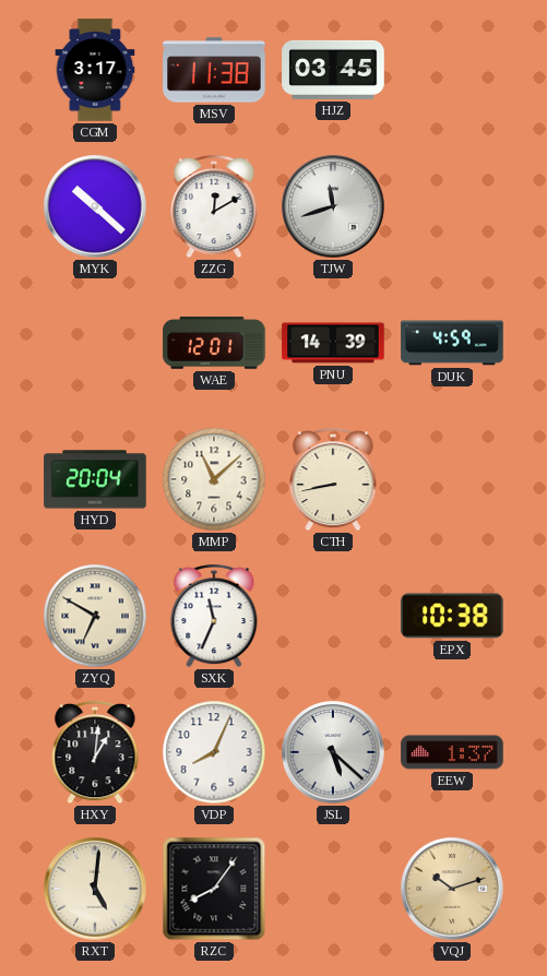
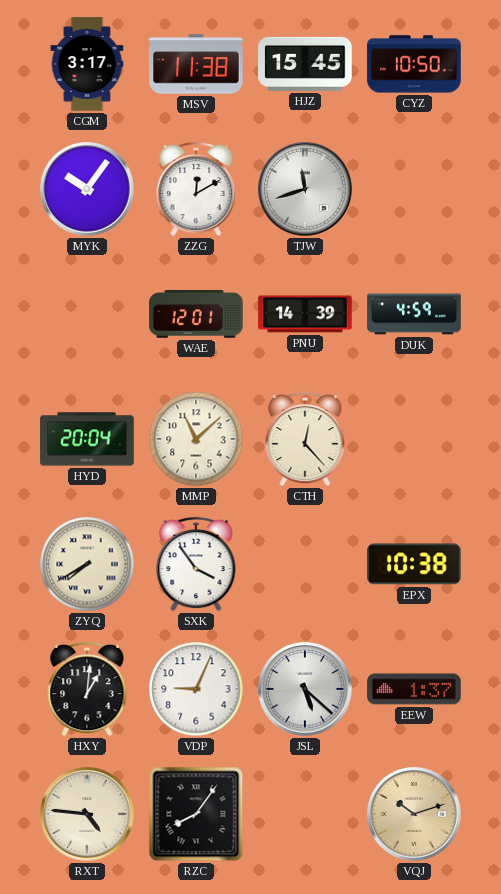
HJZ: 03:45 -> 15:45
CYZ: none -> 10:50
MYK: 10:22 -> 10:06
CTH: 8:43 -> 12:23
ZYQ: 6:50 -> 7:40
SXK: 11:34 -> 3:54
VDP: 8:04 -> 9:04
RXT: 5:01 -> 4:46
